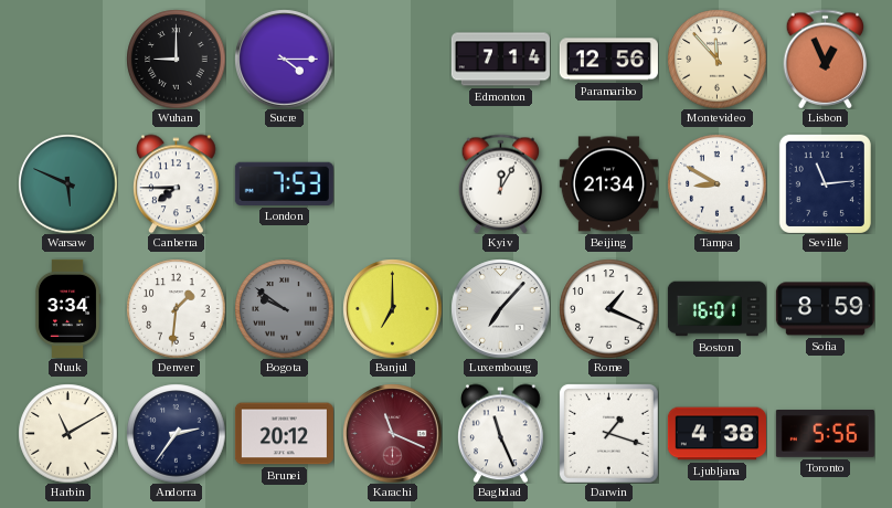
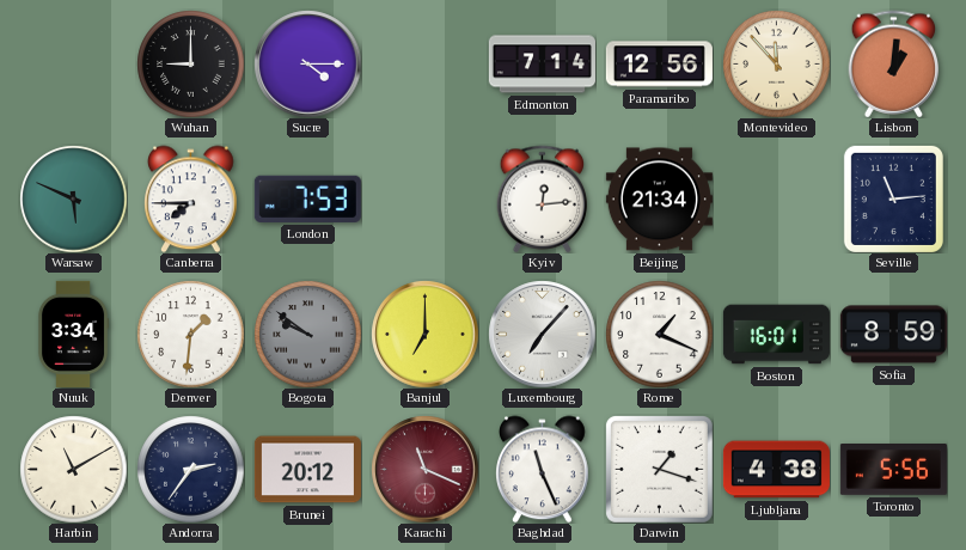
Lisbon: 12:56 -> 1:01
Kyiv: 12:05 -> 12:14
Tampa: 8:50 -> none
